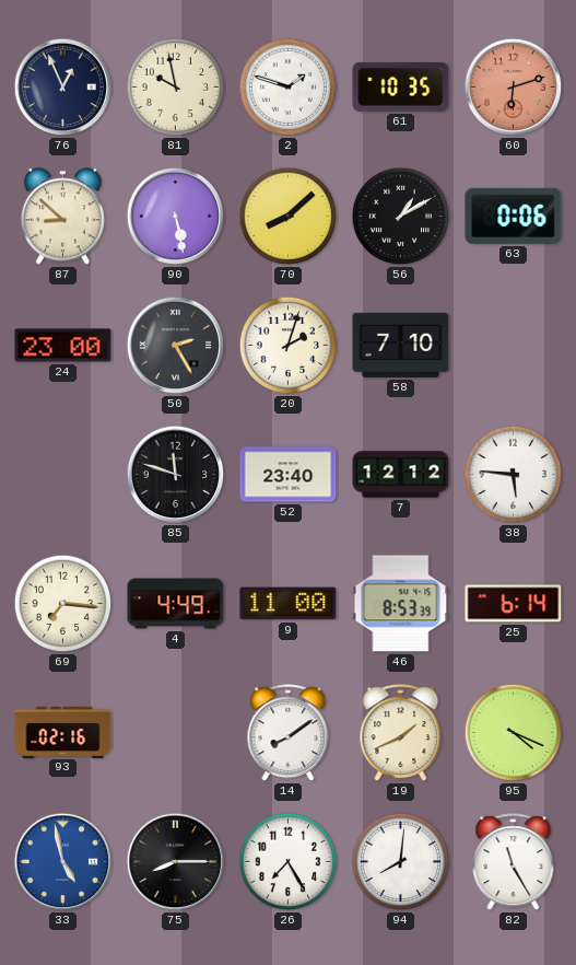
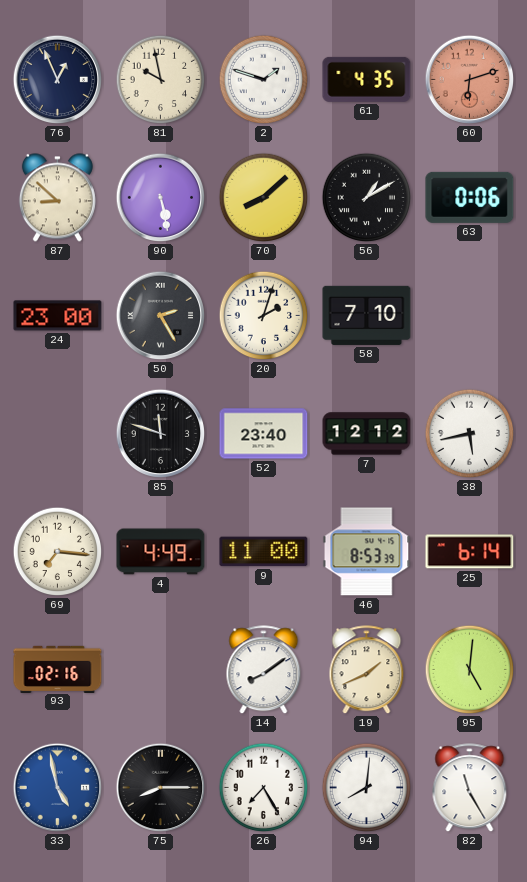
61: 10:35 -> 4:35
38: 5:46 -> 5:43
95: 4:19 -> 5:01
